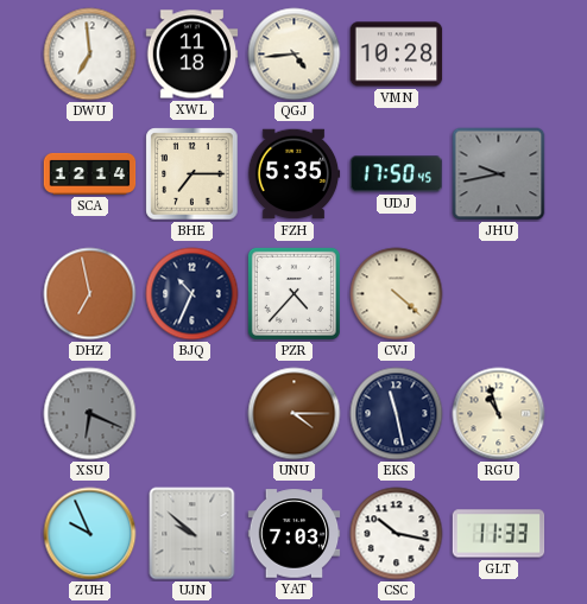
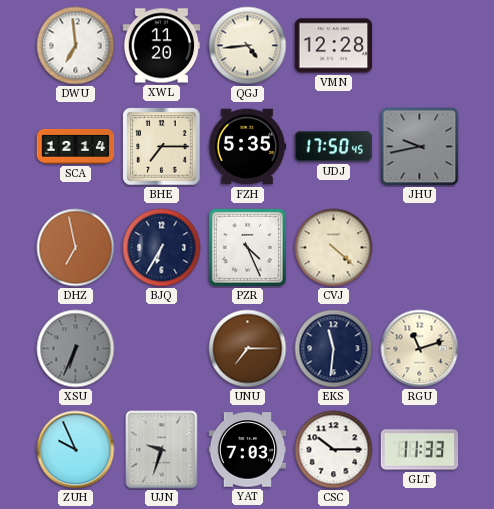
XWL: 11:18 -> 11:20
VMN: 10:28 -> 12:28
BJQ: 10:34 -> 6:35
PZR: 4:37 -> 4:26
XSU: 6:19 -> 6:34
UNU: 4:15 -> 7:15
EKS: 11:28 -> 11:31
RGU: 10:57 -> 11:12
UJN: 9:52 -> 9:33
CSC: 10:17 -> 10:15
